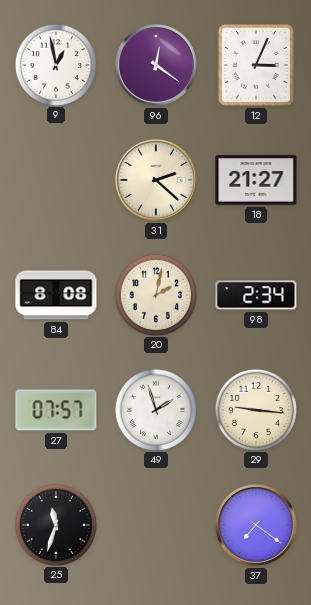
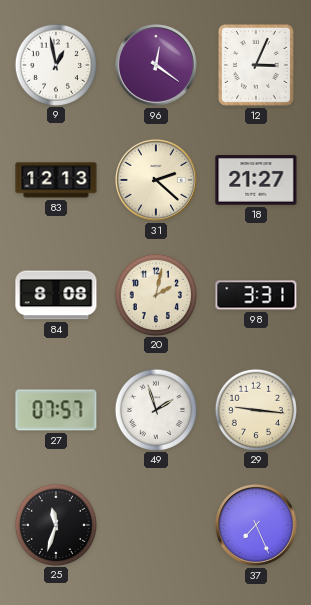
83: none -> 12:13
98: 2:34 -> 3:31
37: 7:21 -> 7:26
